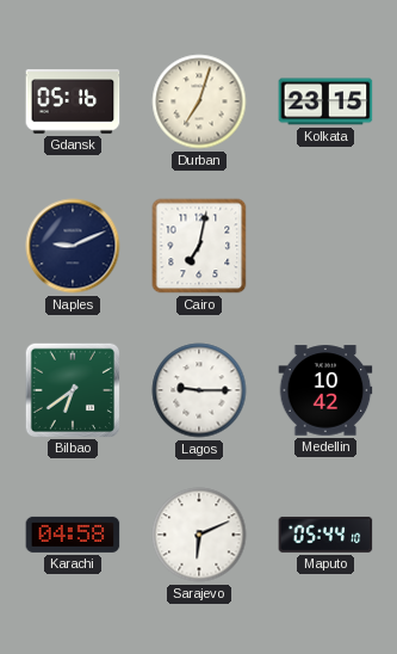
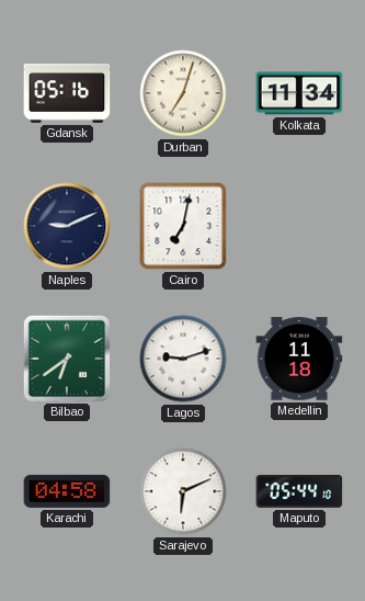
Kolkata: 23:15 -> 11:34
Lagos: 9:15 -> 9:12
Medellin: 10:42 -> 11:18
